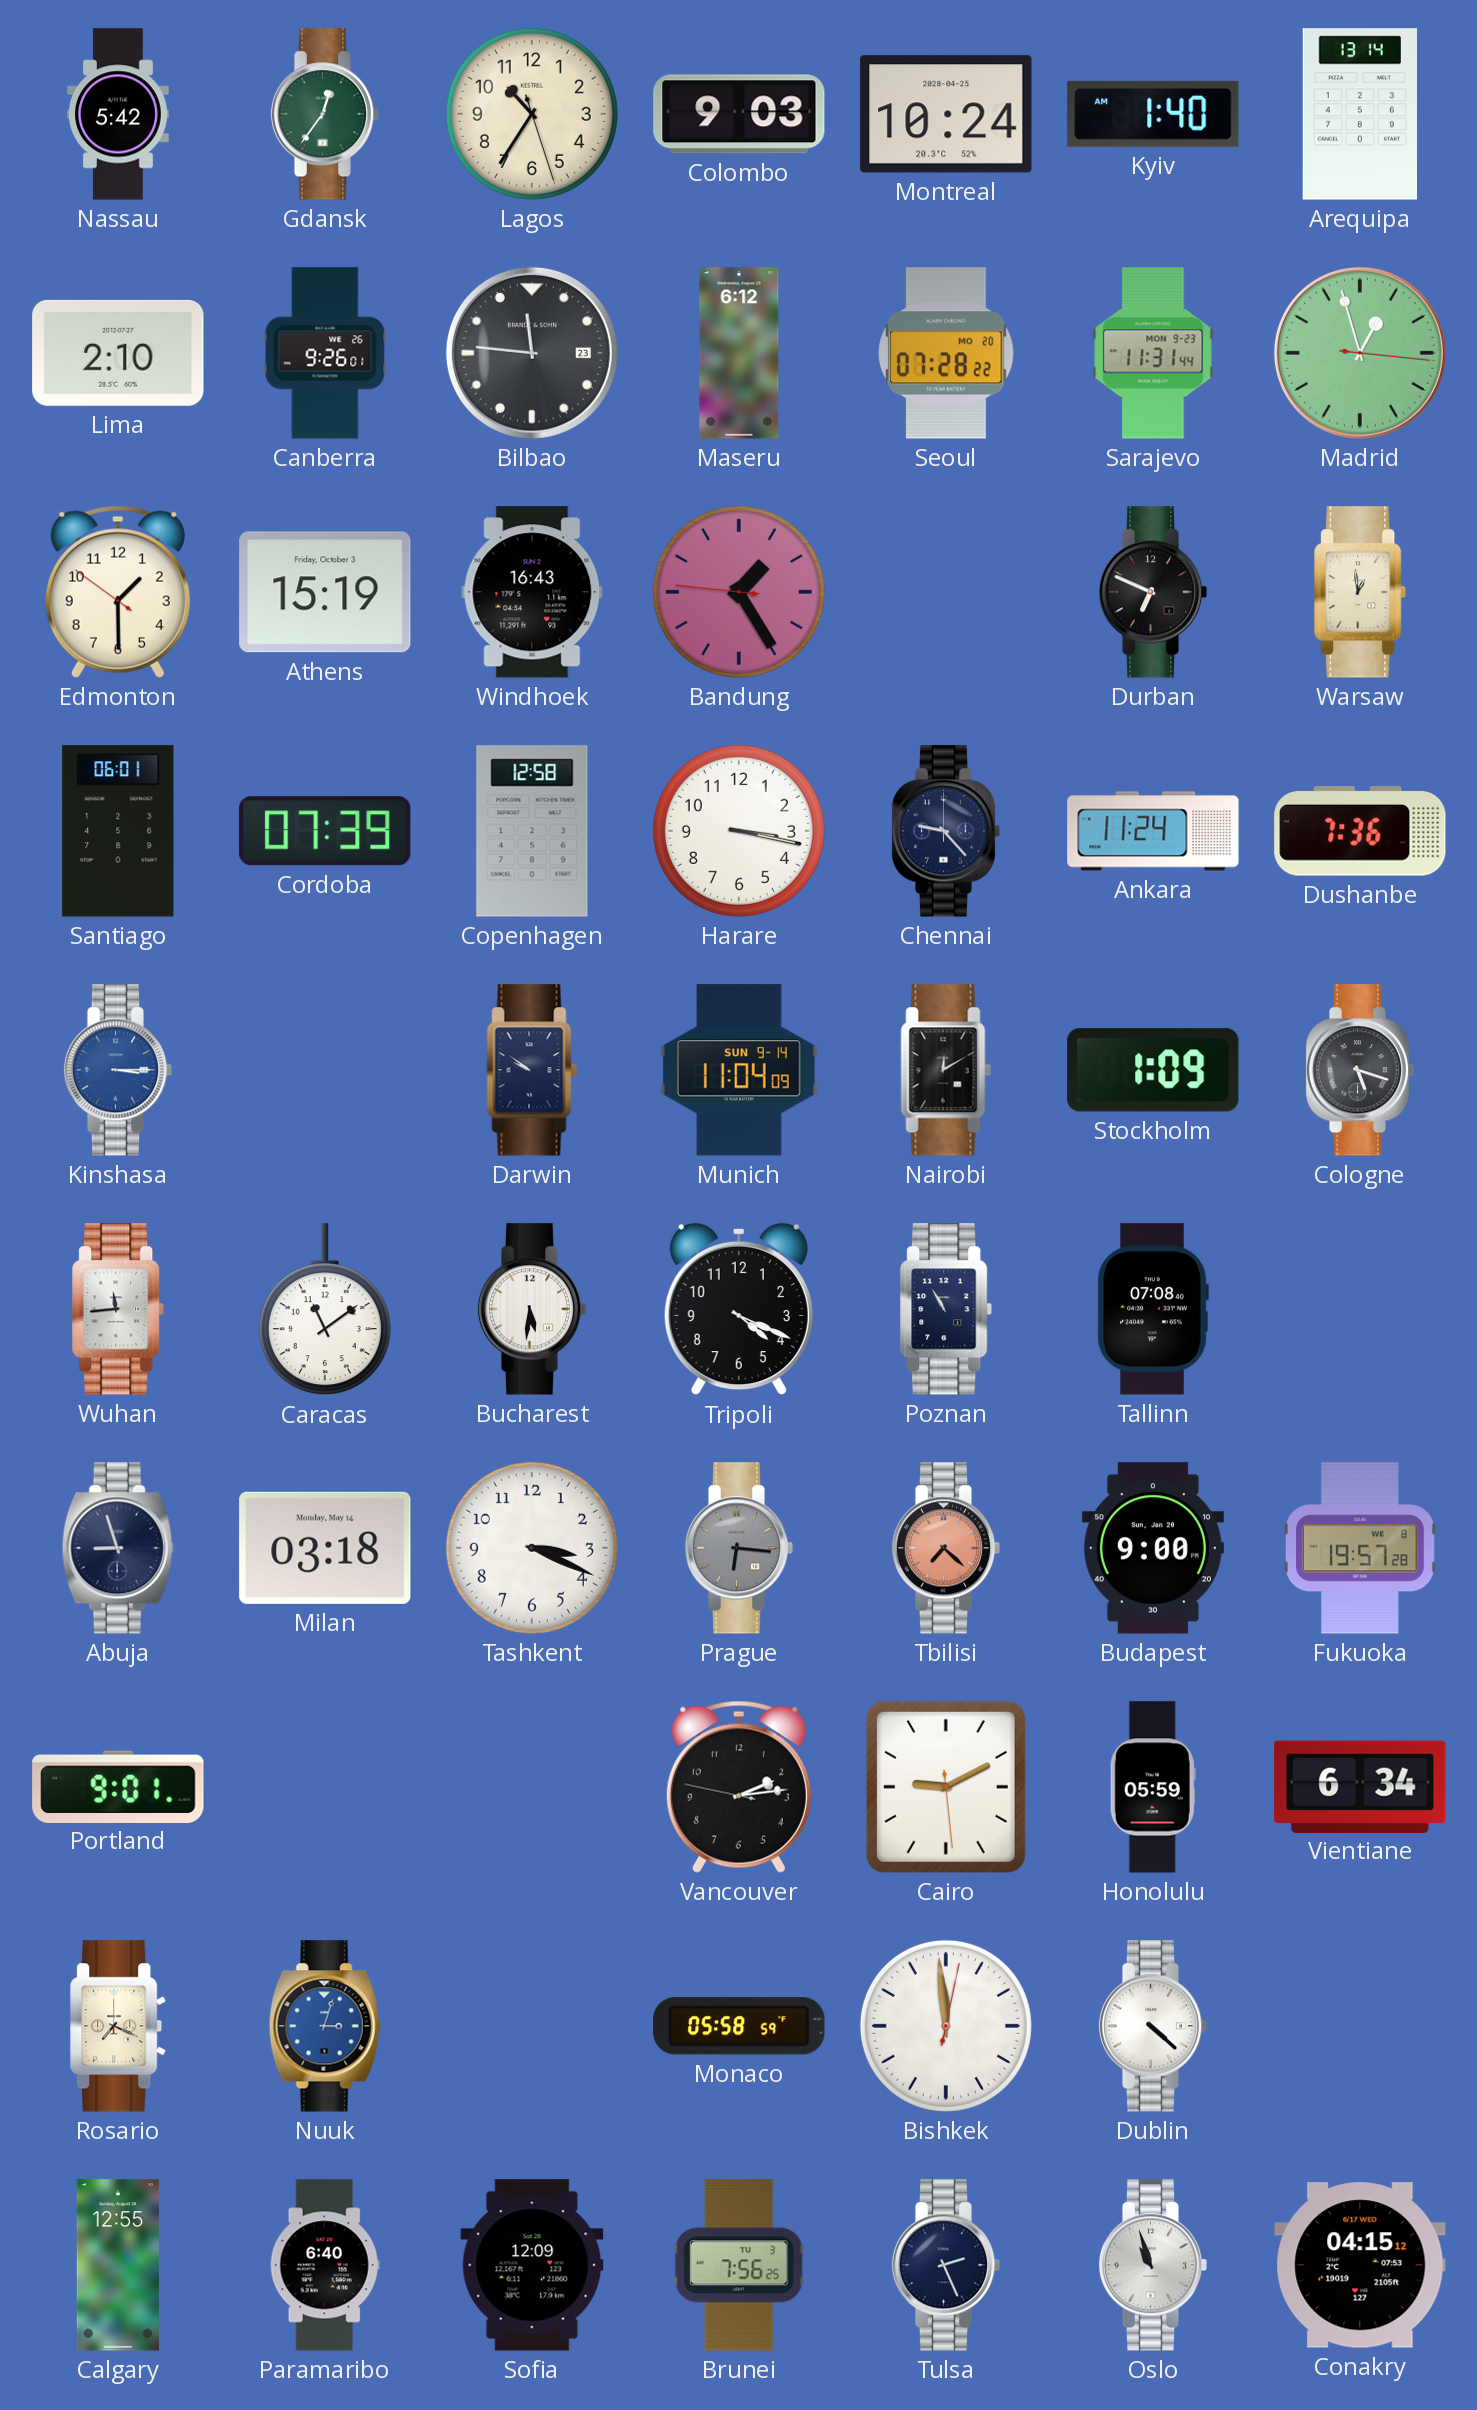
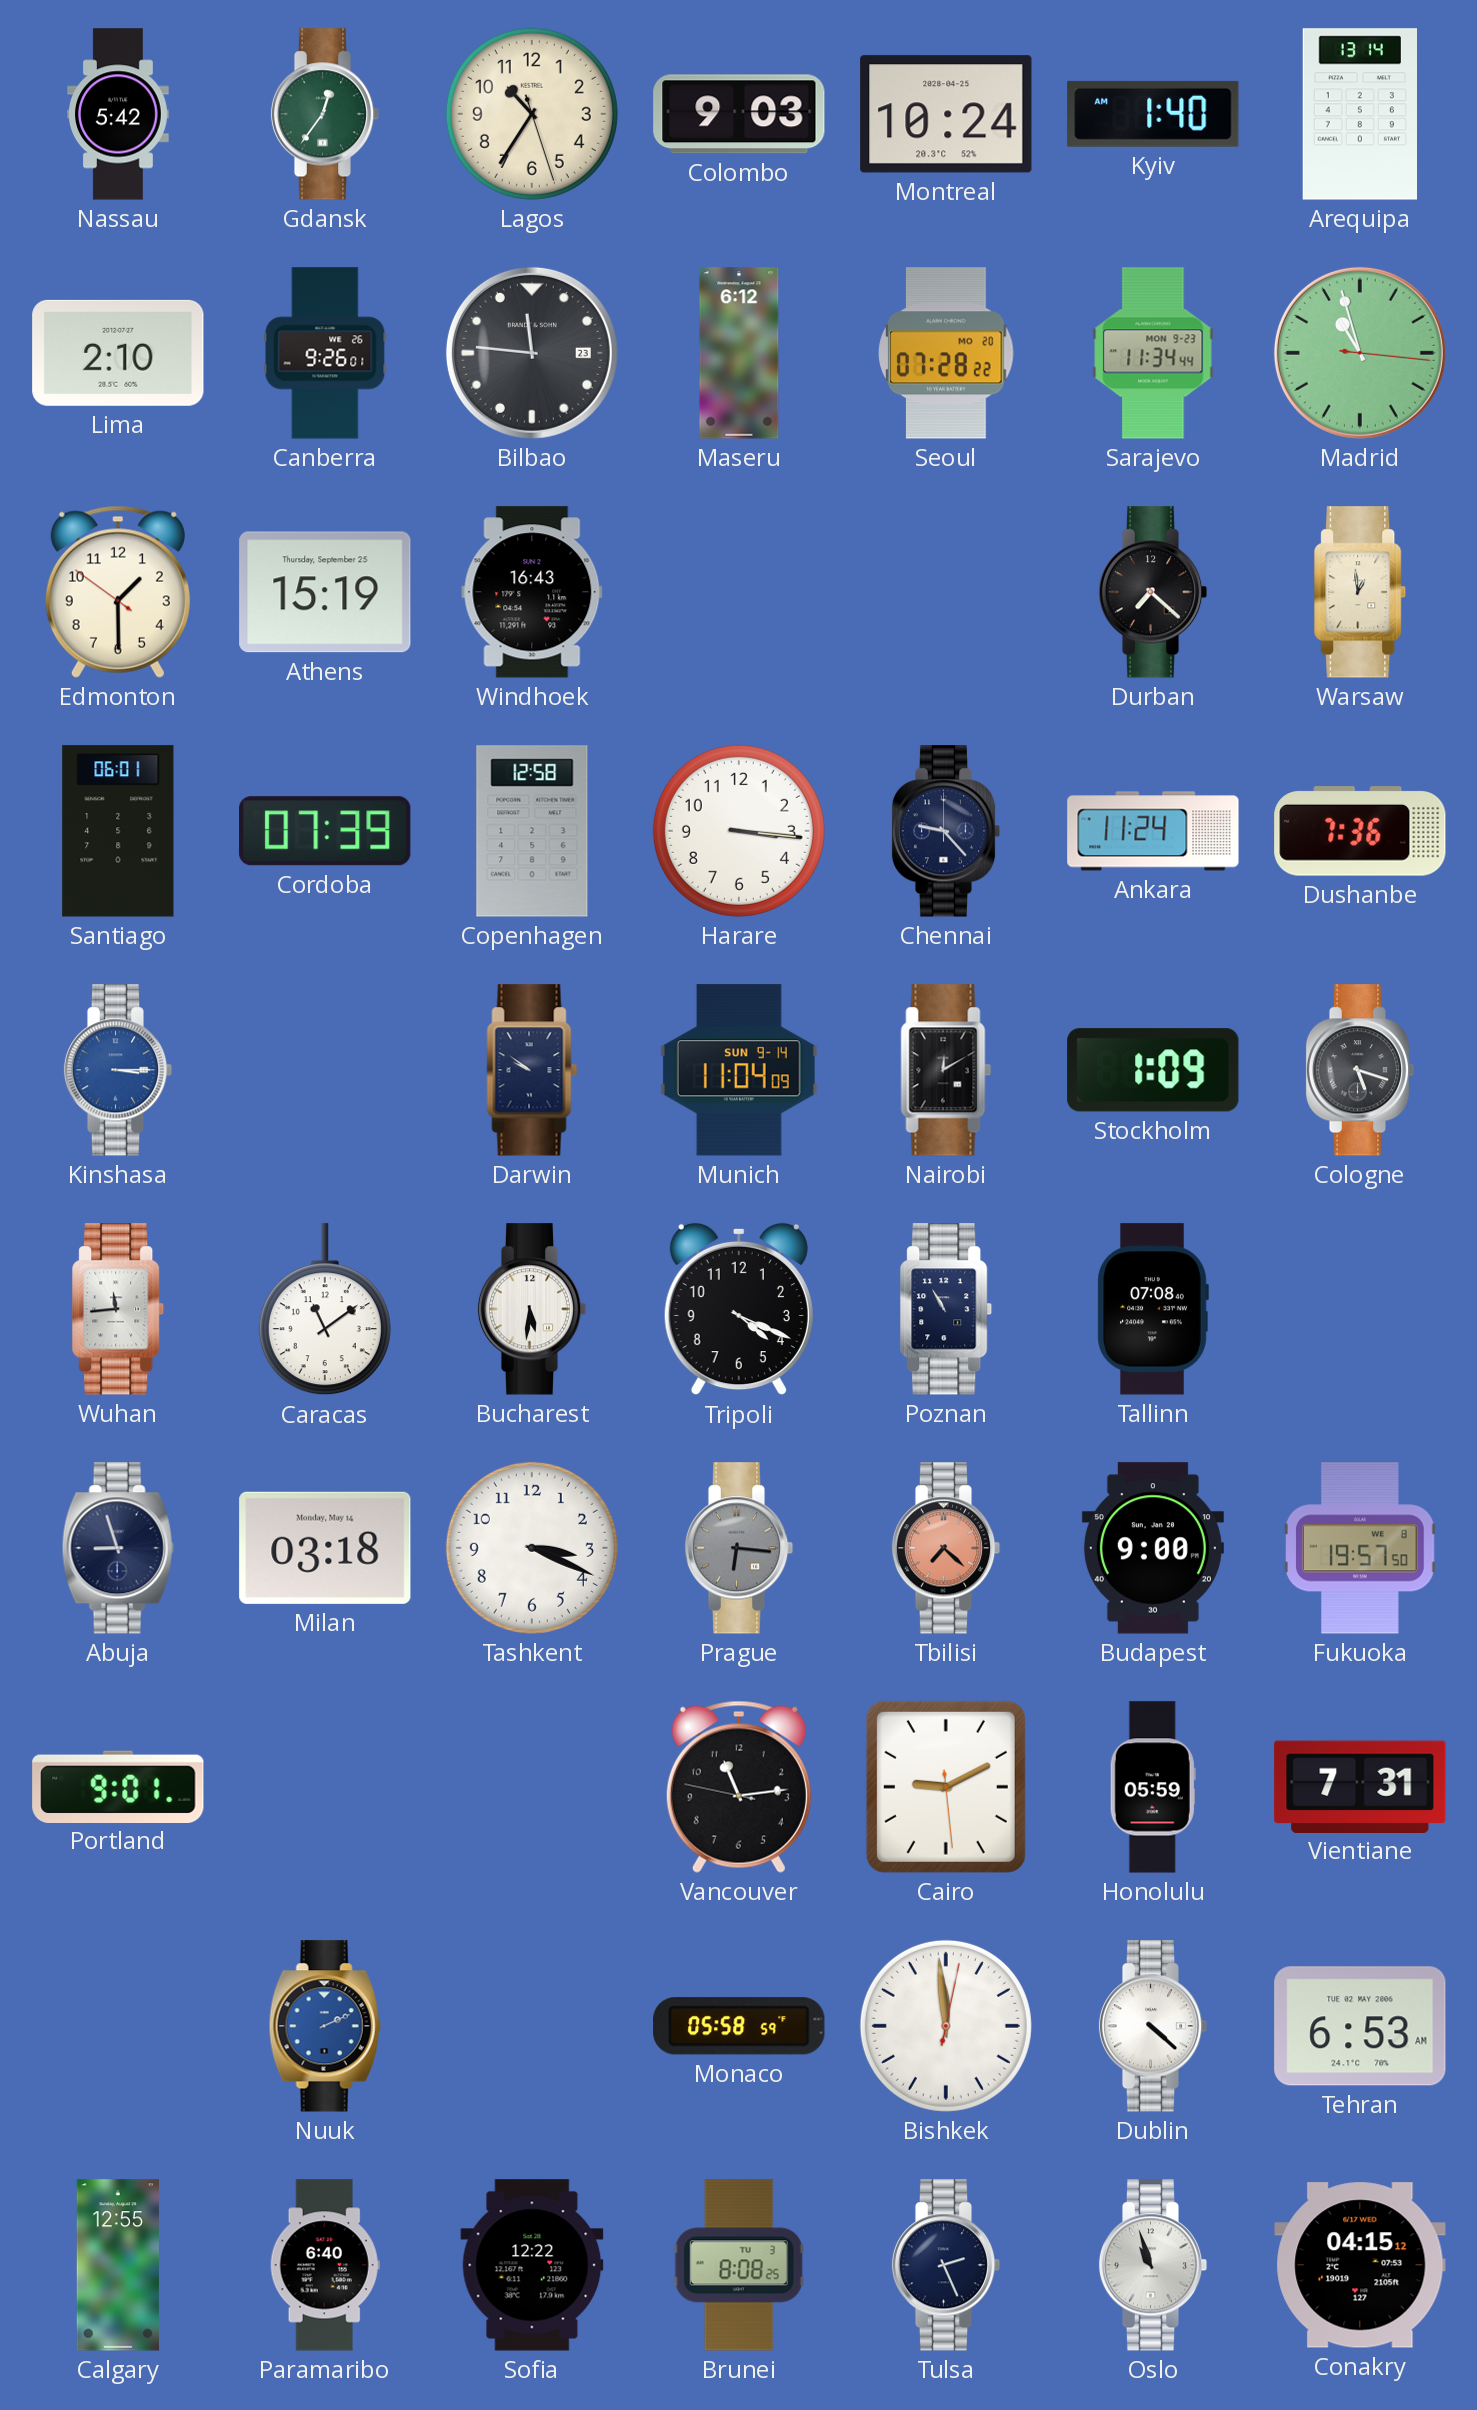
Sarajevo: 11:31 -> 11:34
Madrid: 12:57 -> 10:57
Athens date: Friday, October 3 -> Thursday, September 25
Bandung: 1:24 -> none
Durban: 6:49 -> 7:22
Harare: 3:17 -> 3:16
Fukuoka: 19:57:28 -> 19:57:50
Vancouver: 2:13 -> 11:13
Vientiane: 6:34 -> 7:31
Rosario: 7:19 -> none
Nuuk: 3:03 -> 2:11
Tehran: none -> 6:53
Sofia: 12:09 -> 12:22
Brunei: 7:56 -> 8:08
